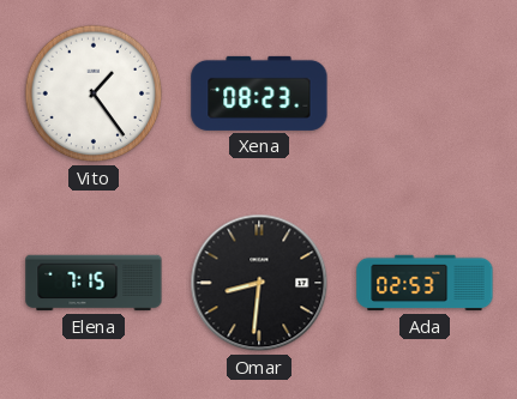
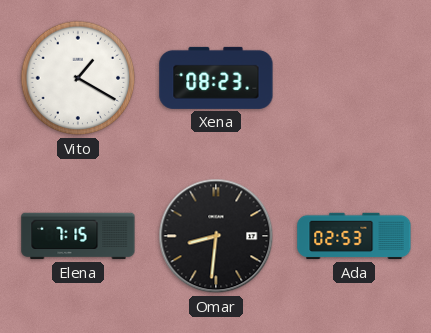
Vito: 1:24 -> 1:20
